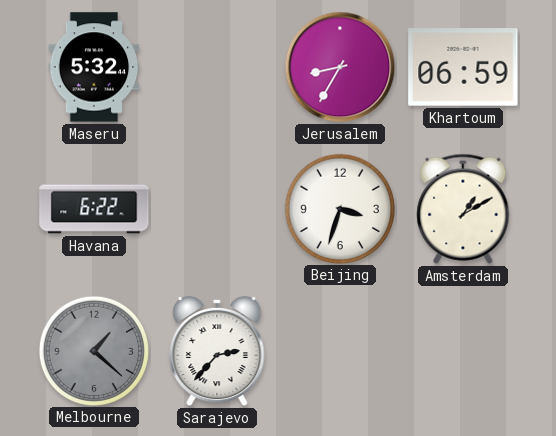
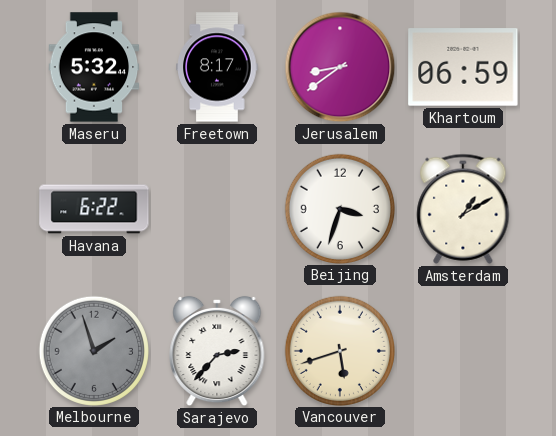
Freetown: none -> 8:17
Jerusalem: 8:35 -> 8:39
Melbourne: 1:22 -> 1:57
Vancouver: none -> 5:42
